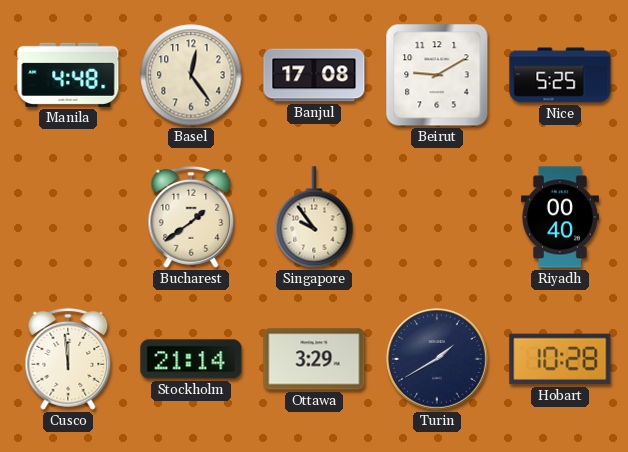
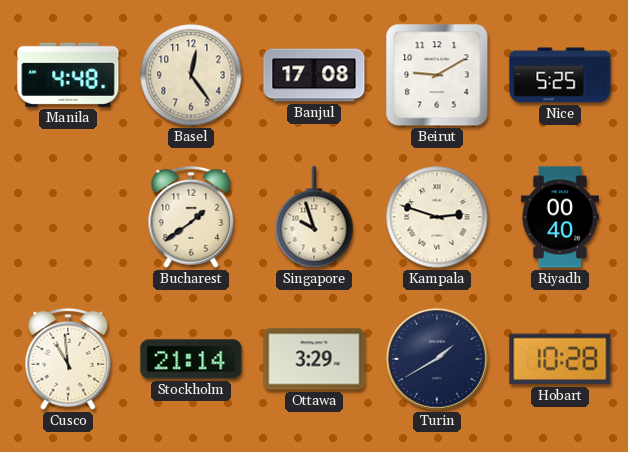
Singapore: 9:54 -> 9:57
Kampala: none -> 2:48
Cusco: 11:59 -> 10:59
